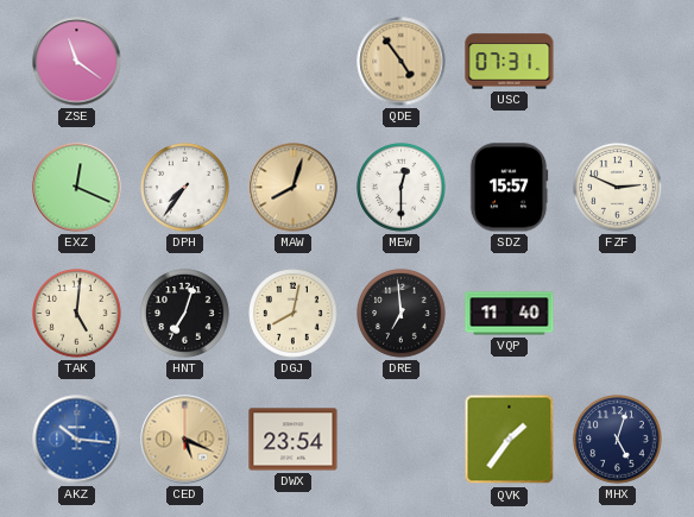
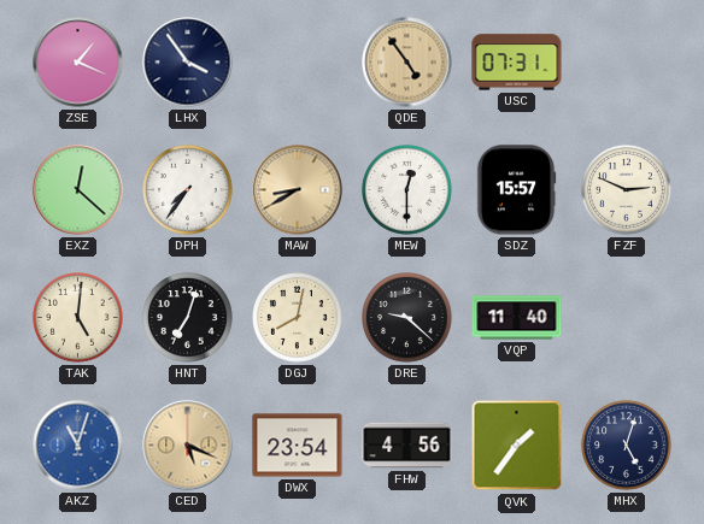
ZSE: 11:21 -> 1:19
LHX: none -> 3:54
EXZ: 12:19 -> 12:22
MAW: 8:03 -> 8:40
DRE: 6:59 -> 9:22
AKZ: 10:16 -> 11:03
FHW: none -> 4:56
